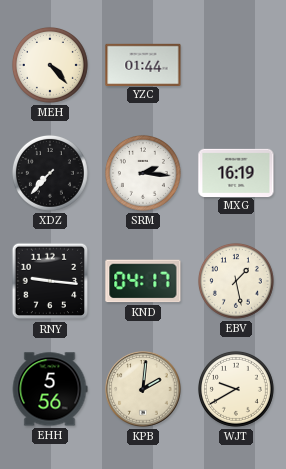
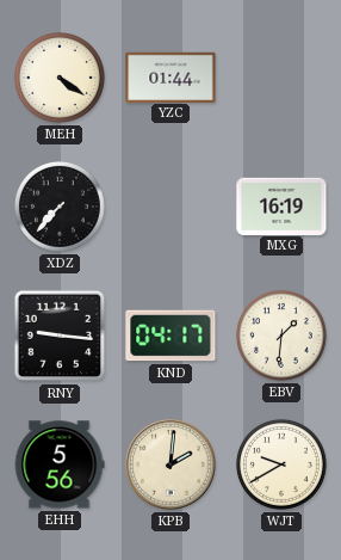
MEH: 4:23 -> 4:21
SRM: 2:16 -> none
EBV: 1:28 -> 1:31
